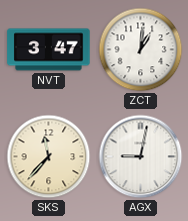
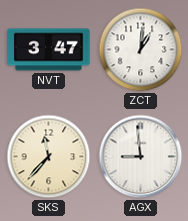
AGX: 9:02 -> 8:59
